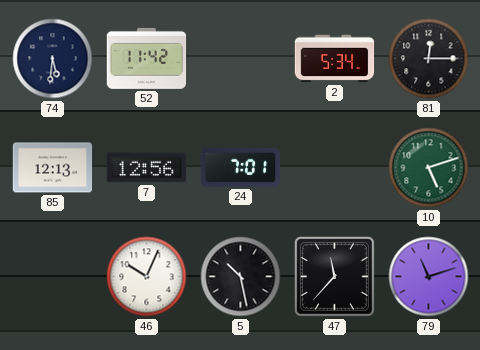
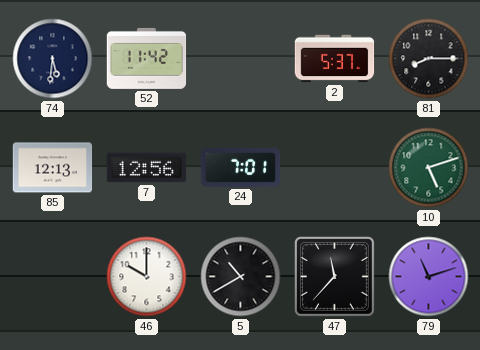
2: 5:34 -> 5:37
81: 12:15 -> 8:15
46: 10:04 -> 10:00
5: 10:28 -> 10:40
